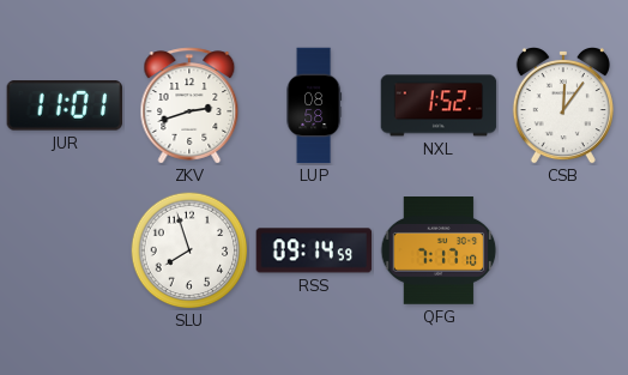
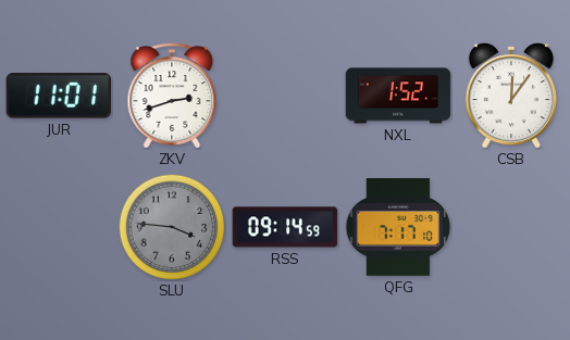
LUP: 08:58 -> none
SLU: 7:57 -> 3:46
SLU dial: white -> grey
